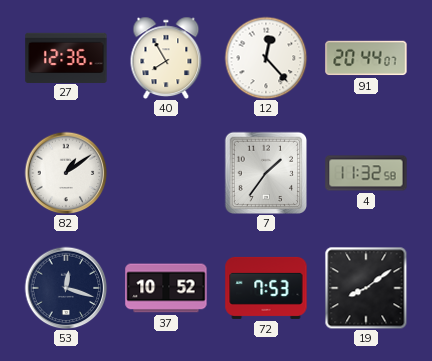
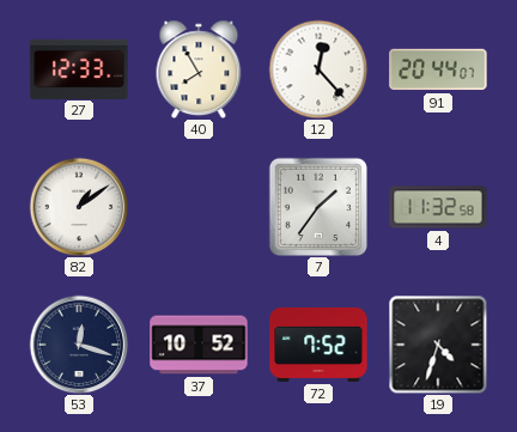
27: 12:36 -> 12:33
72: 7:53 -> 7:52
19: 8:09 -> 4:33
